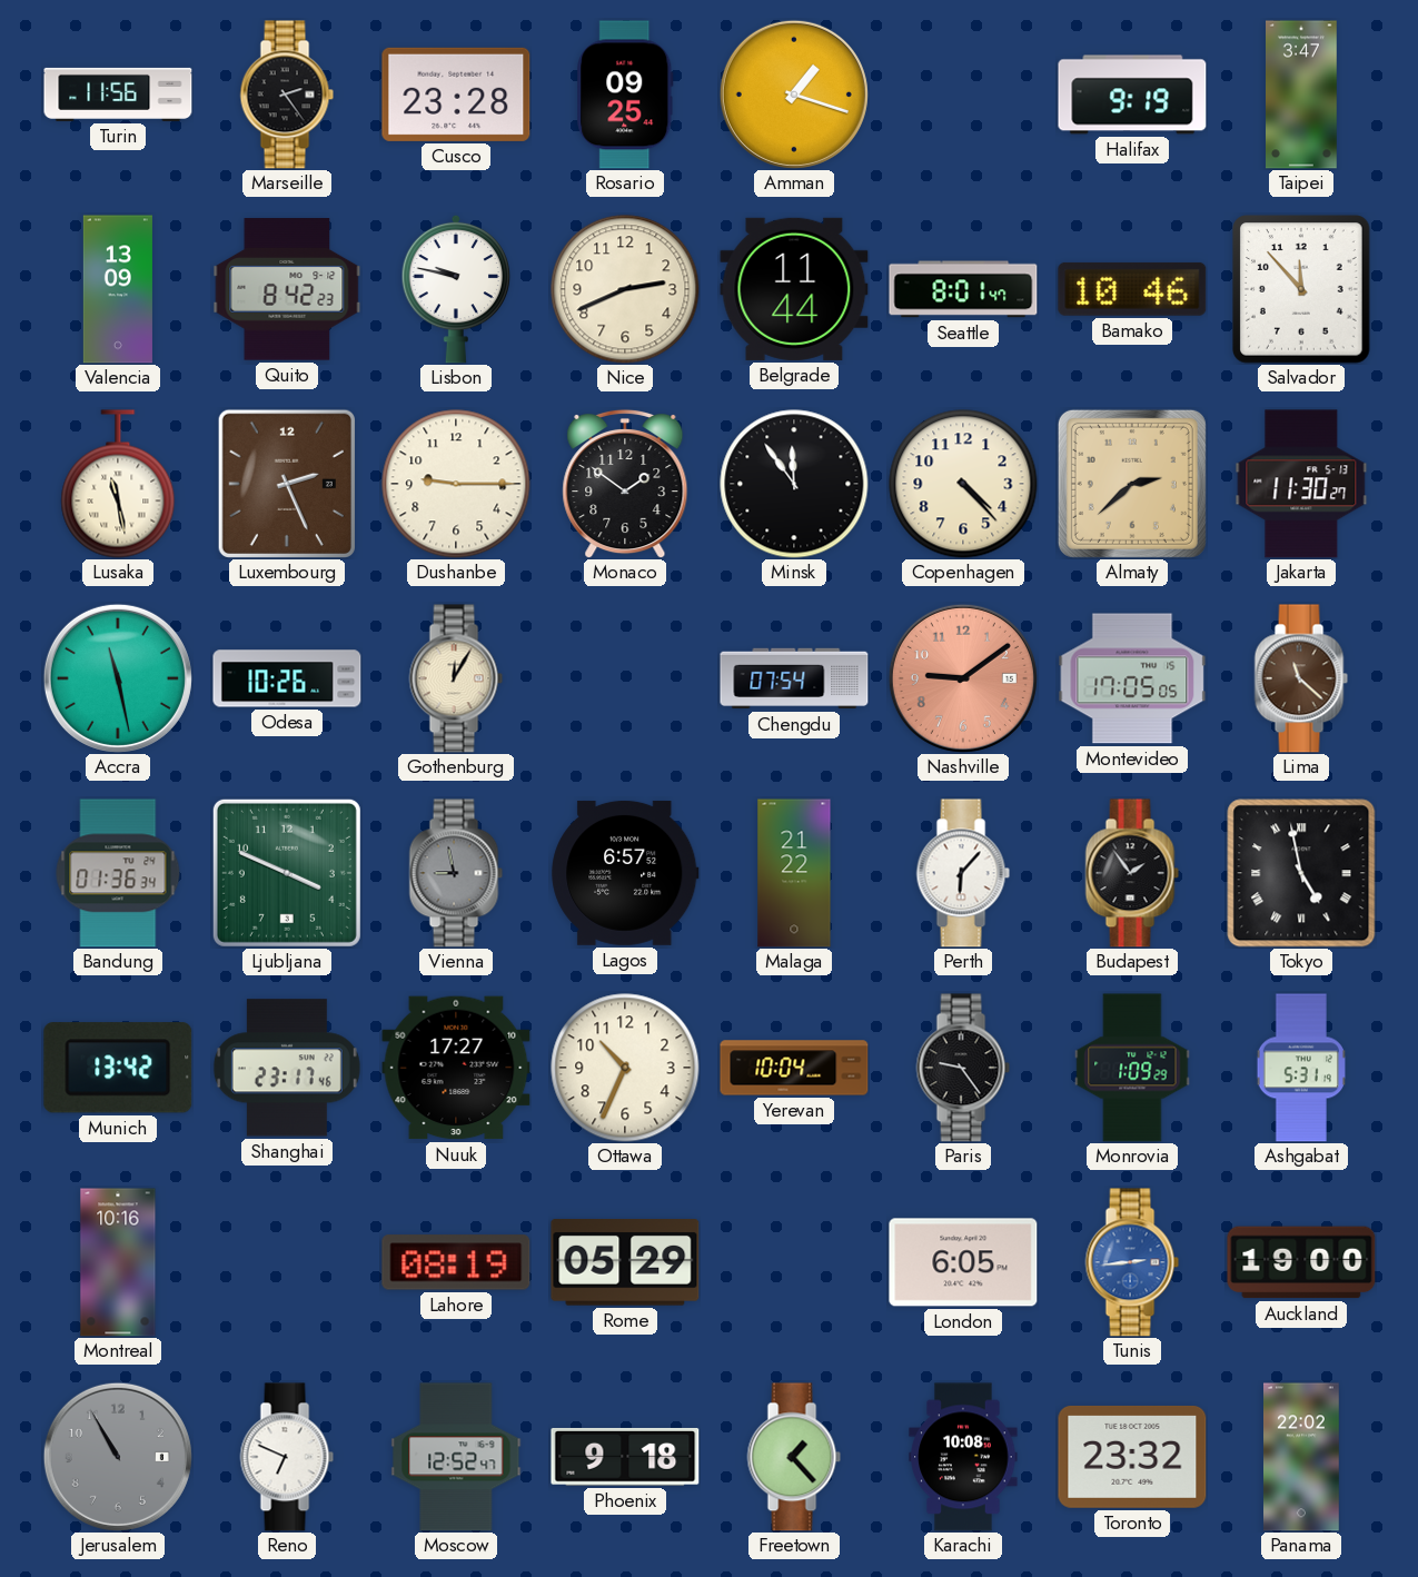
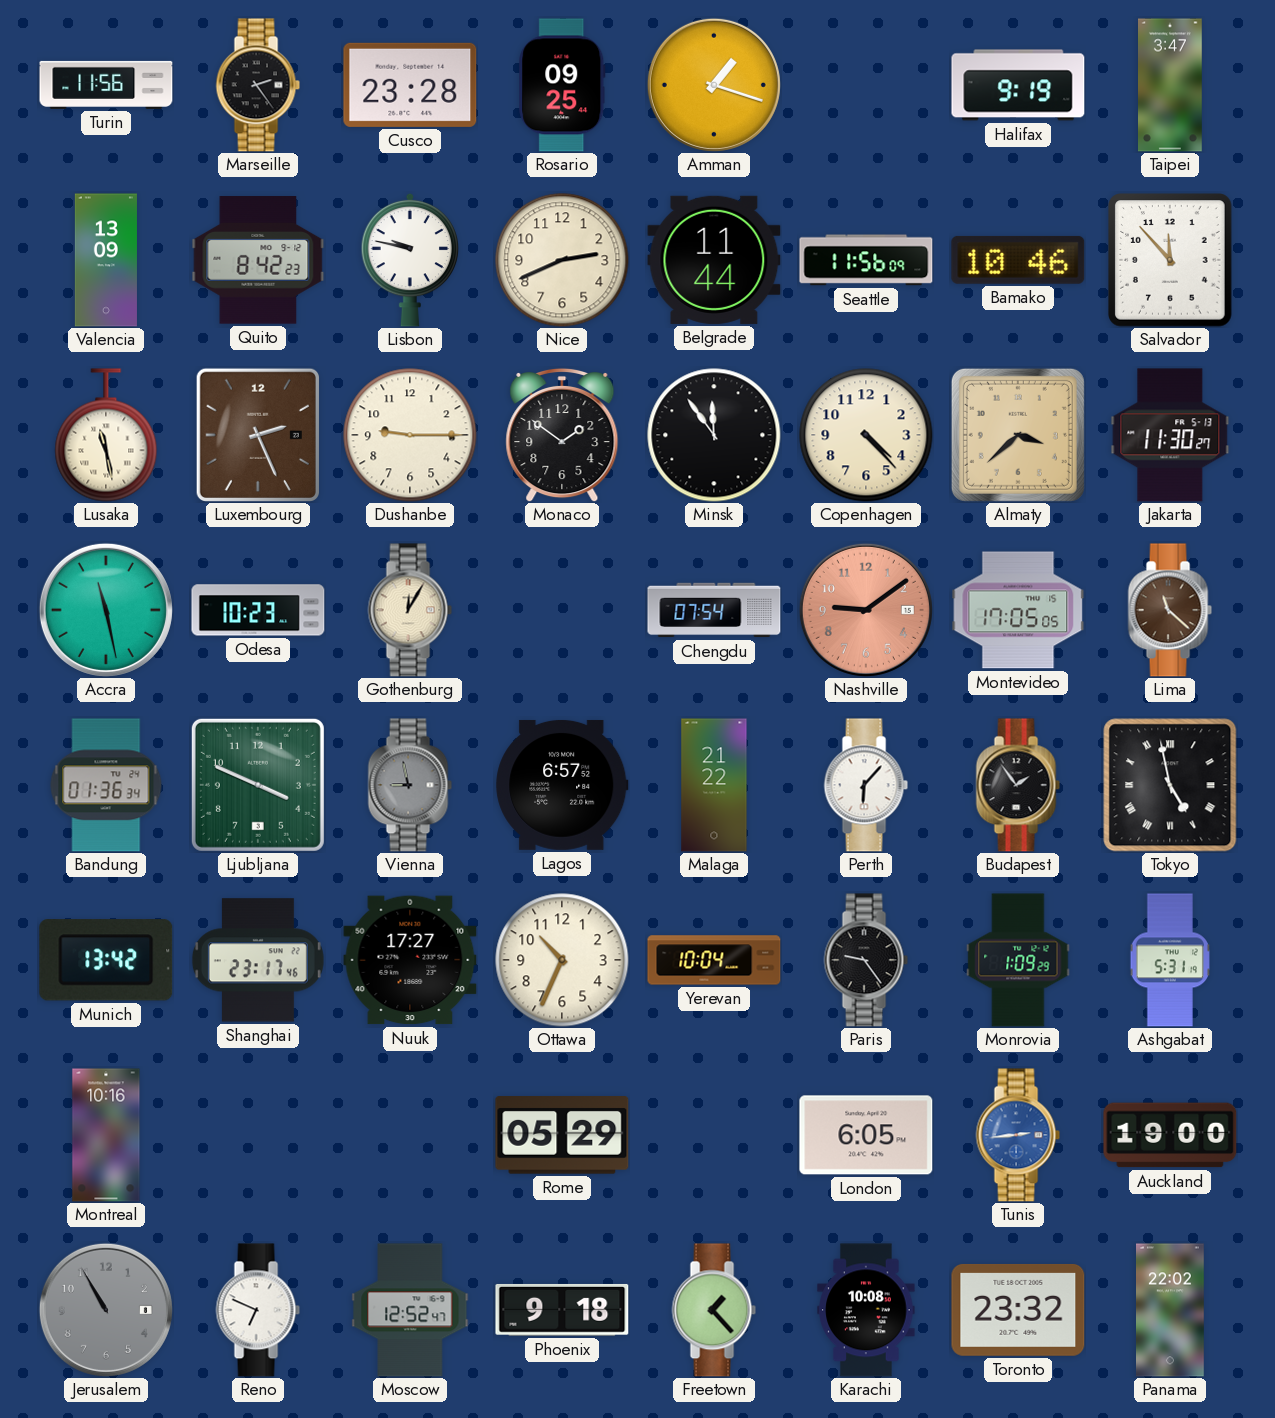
Seattle: 8:01 -> 11:56
Almaty: 2:38 -> 3:38
Odesa: 10:26 -> 10:23
Lahore: 08:19 -> none
